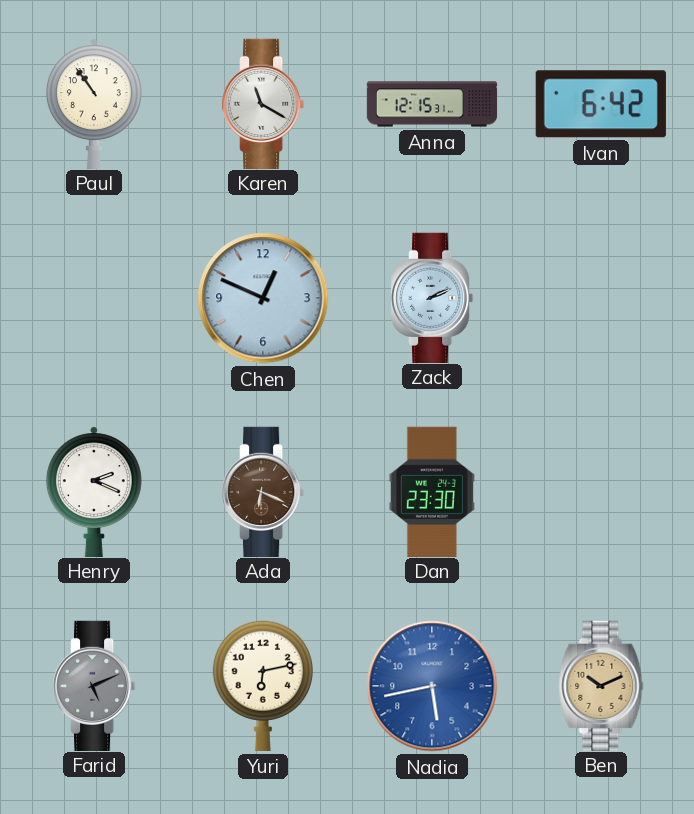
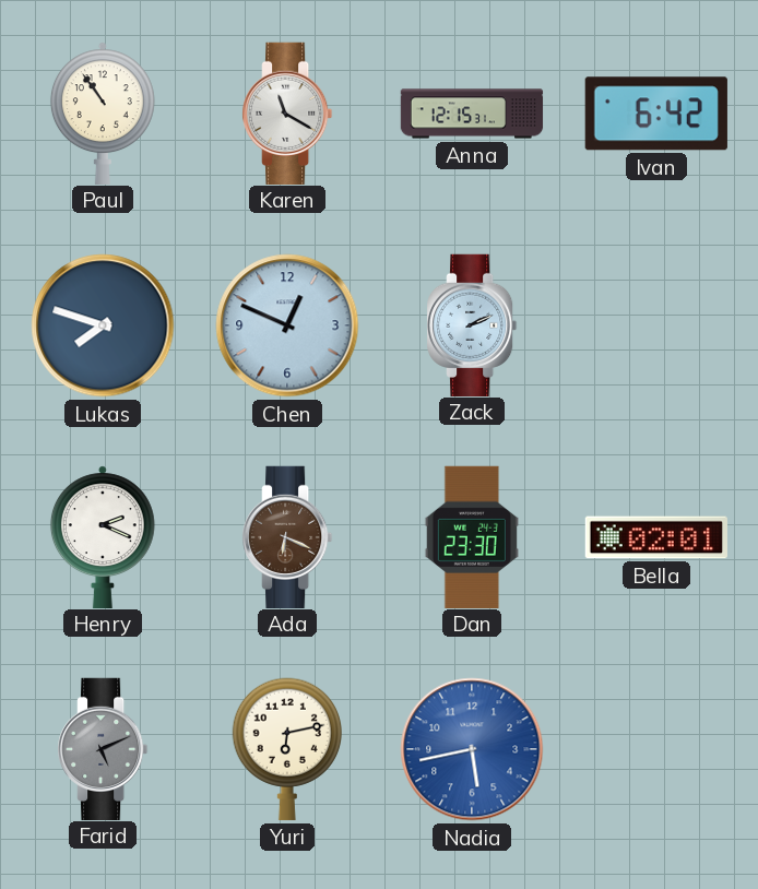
Lukas: none -> 7:48
Bella: none -> 02:01
Ben: 10:11 -> none
